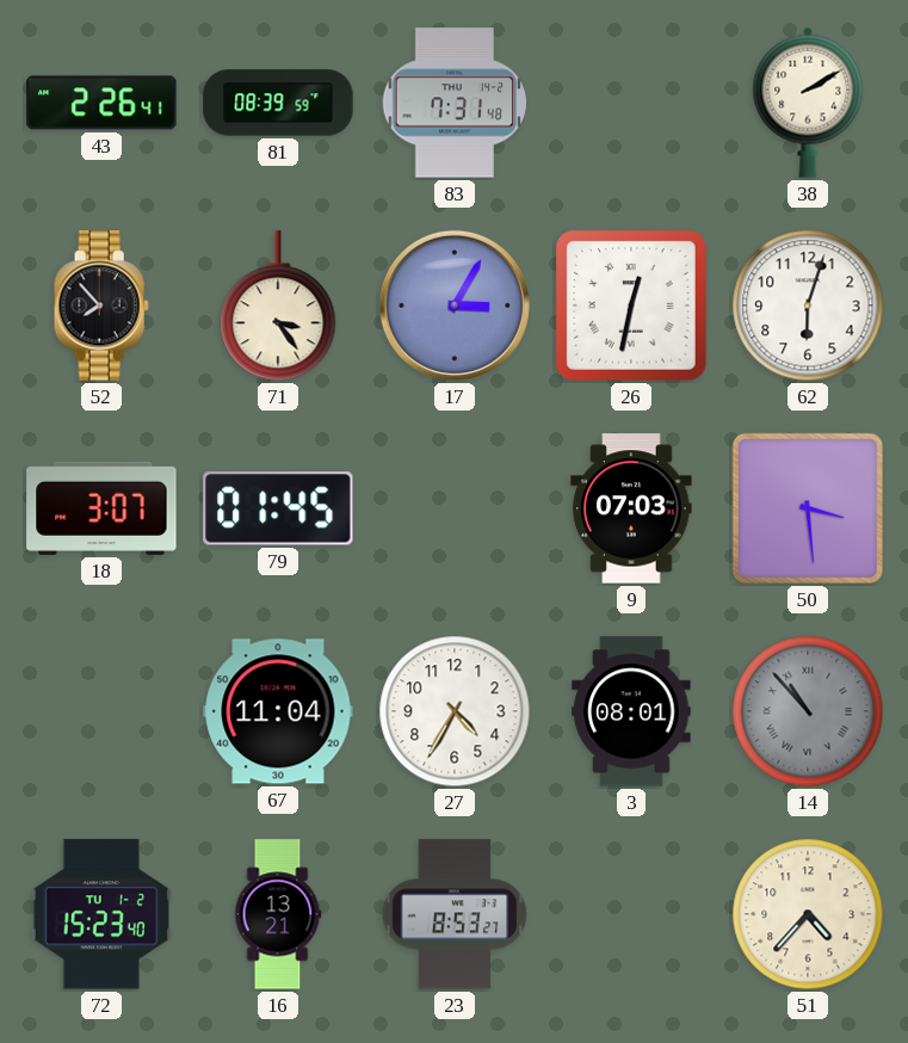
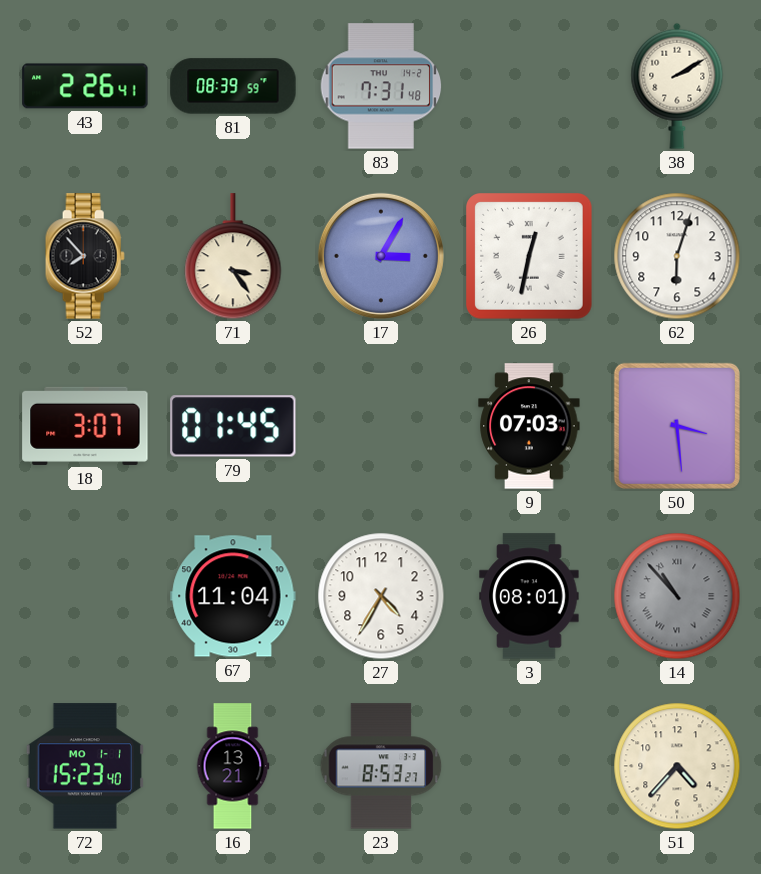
72 date: TU 1-2 -> MO 1-1
